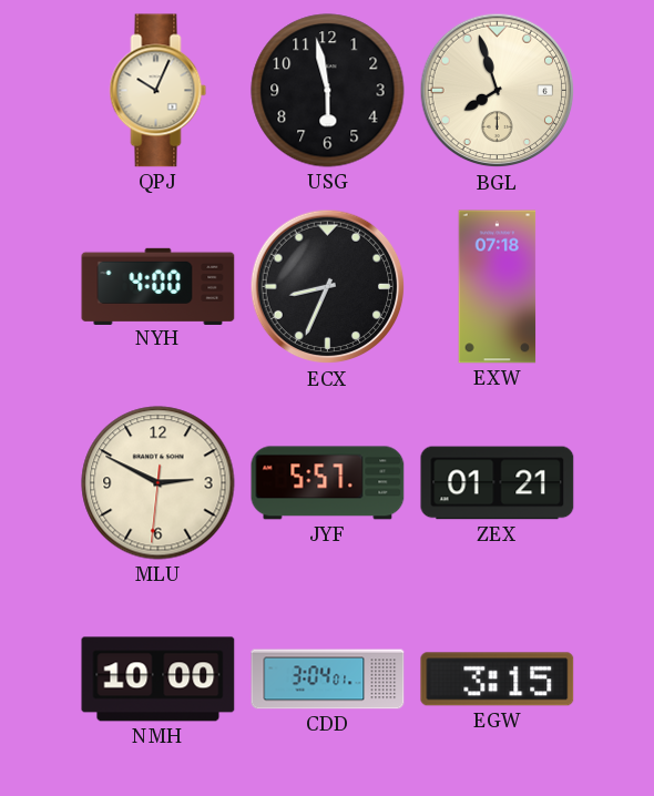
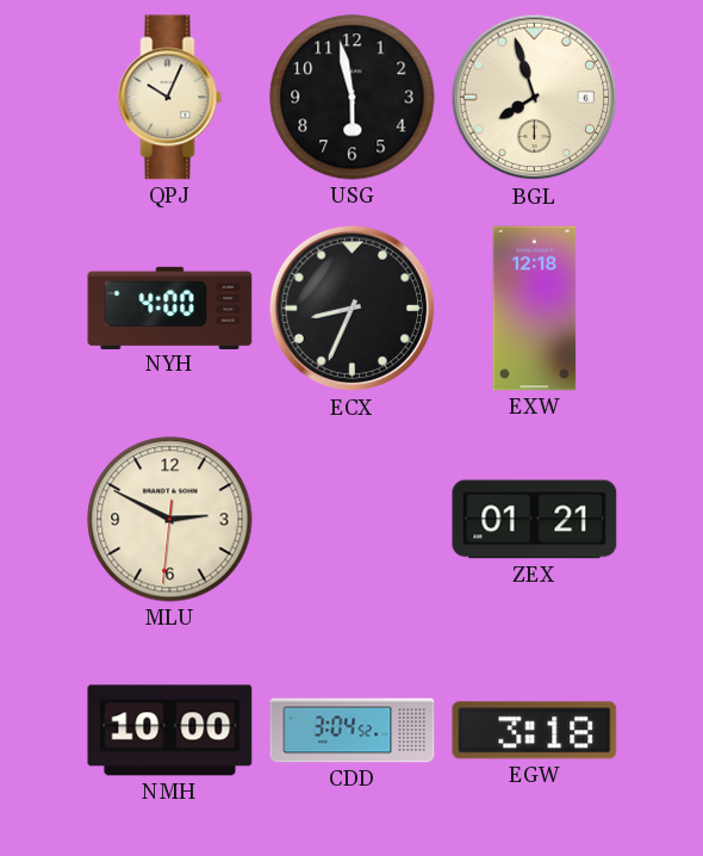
EXW: 07:18 -> 12:18
JYF: 5:57 -> none
CDD: 3:04:01 -> 3:04:52
EGW: 3:15 -> 3:18
